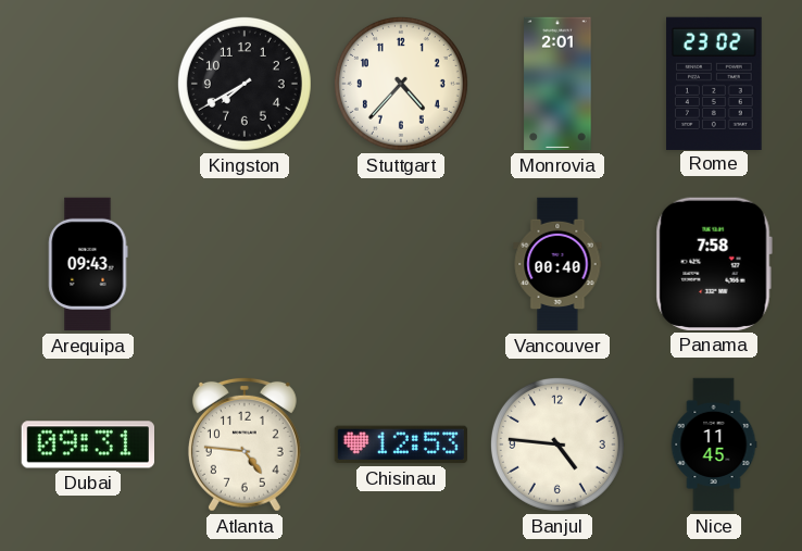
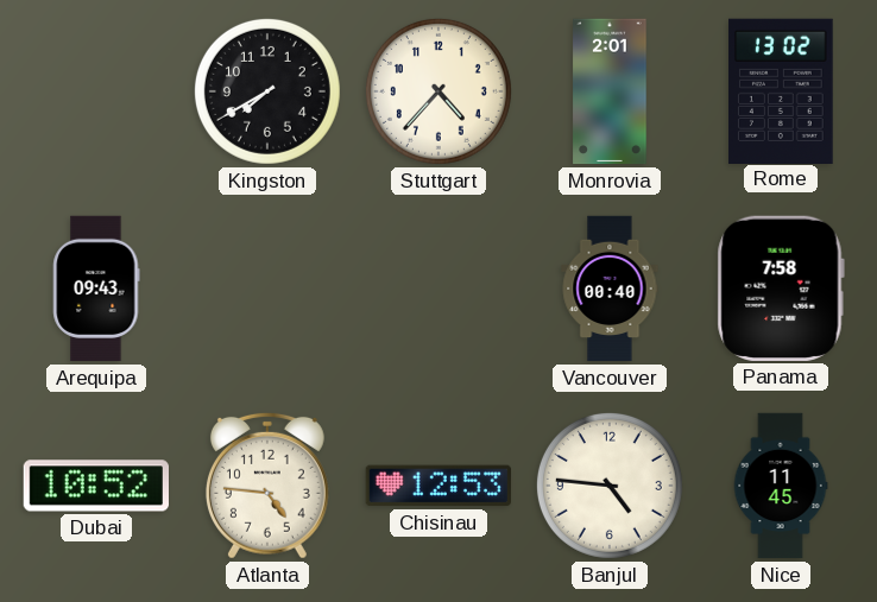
Rome: 23:02 -> 13:02
Dubai: 09:31 -> 10:52
